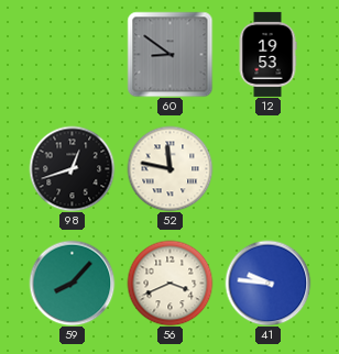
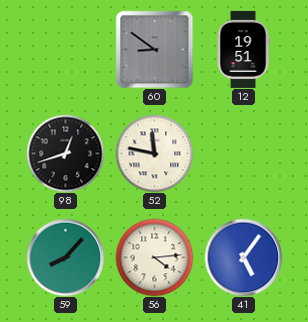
12: 19:53 -> 19:51
56: 3:41 -> 4:14
41: 9:46 -> 5:06
